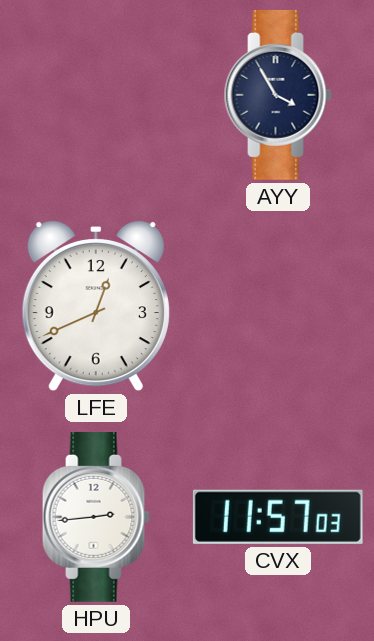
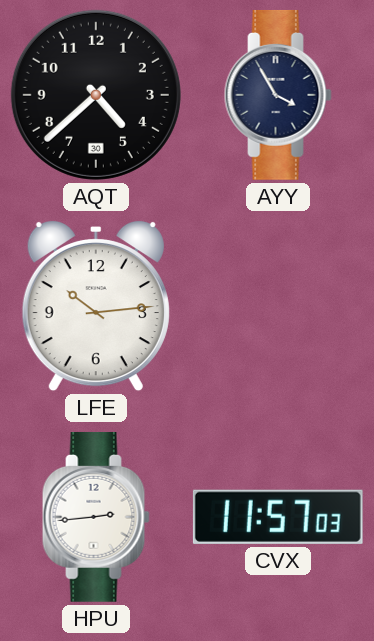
AQT: none -> 4:38
LFE: 12:41 -> 10:14
